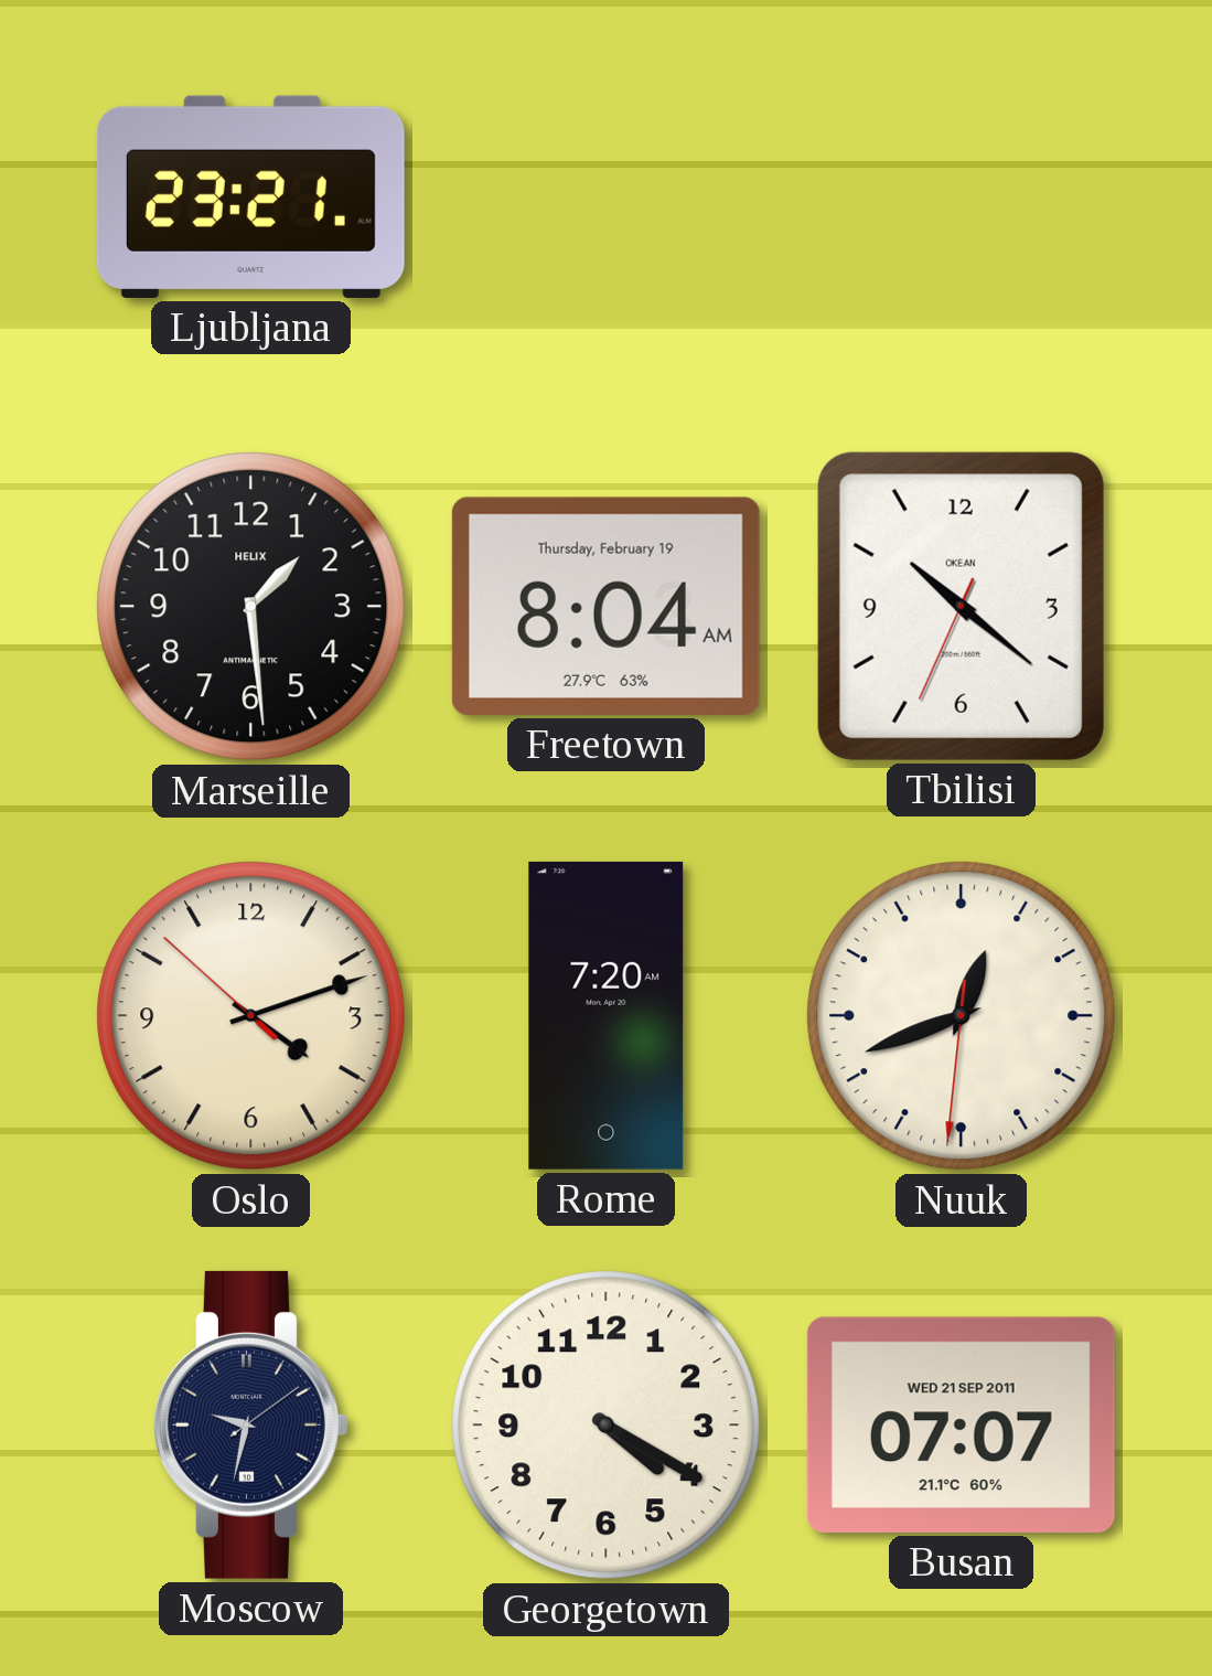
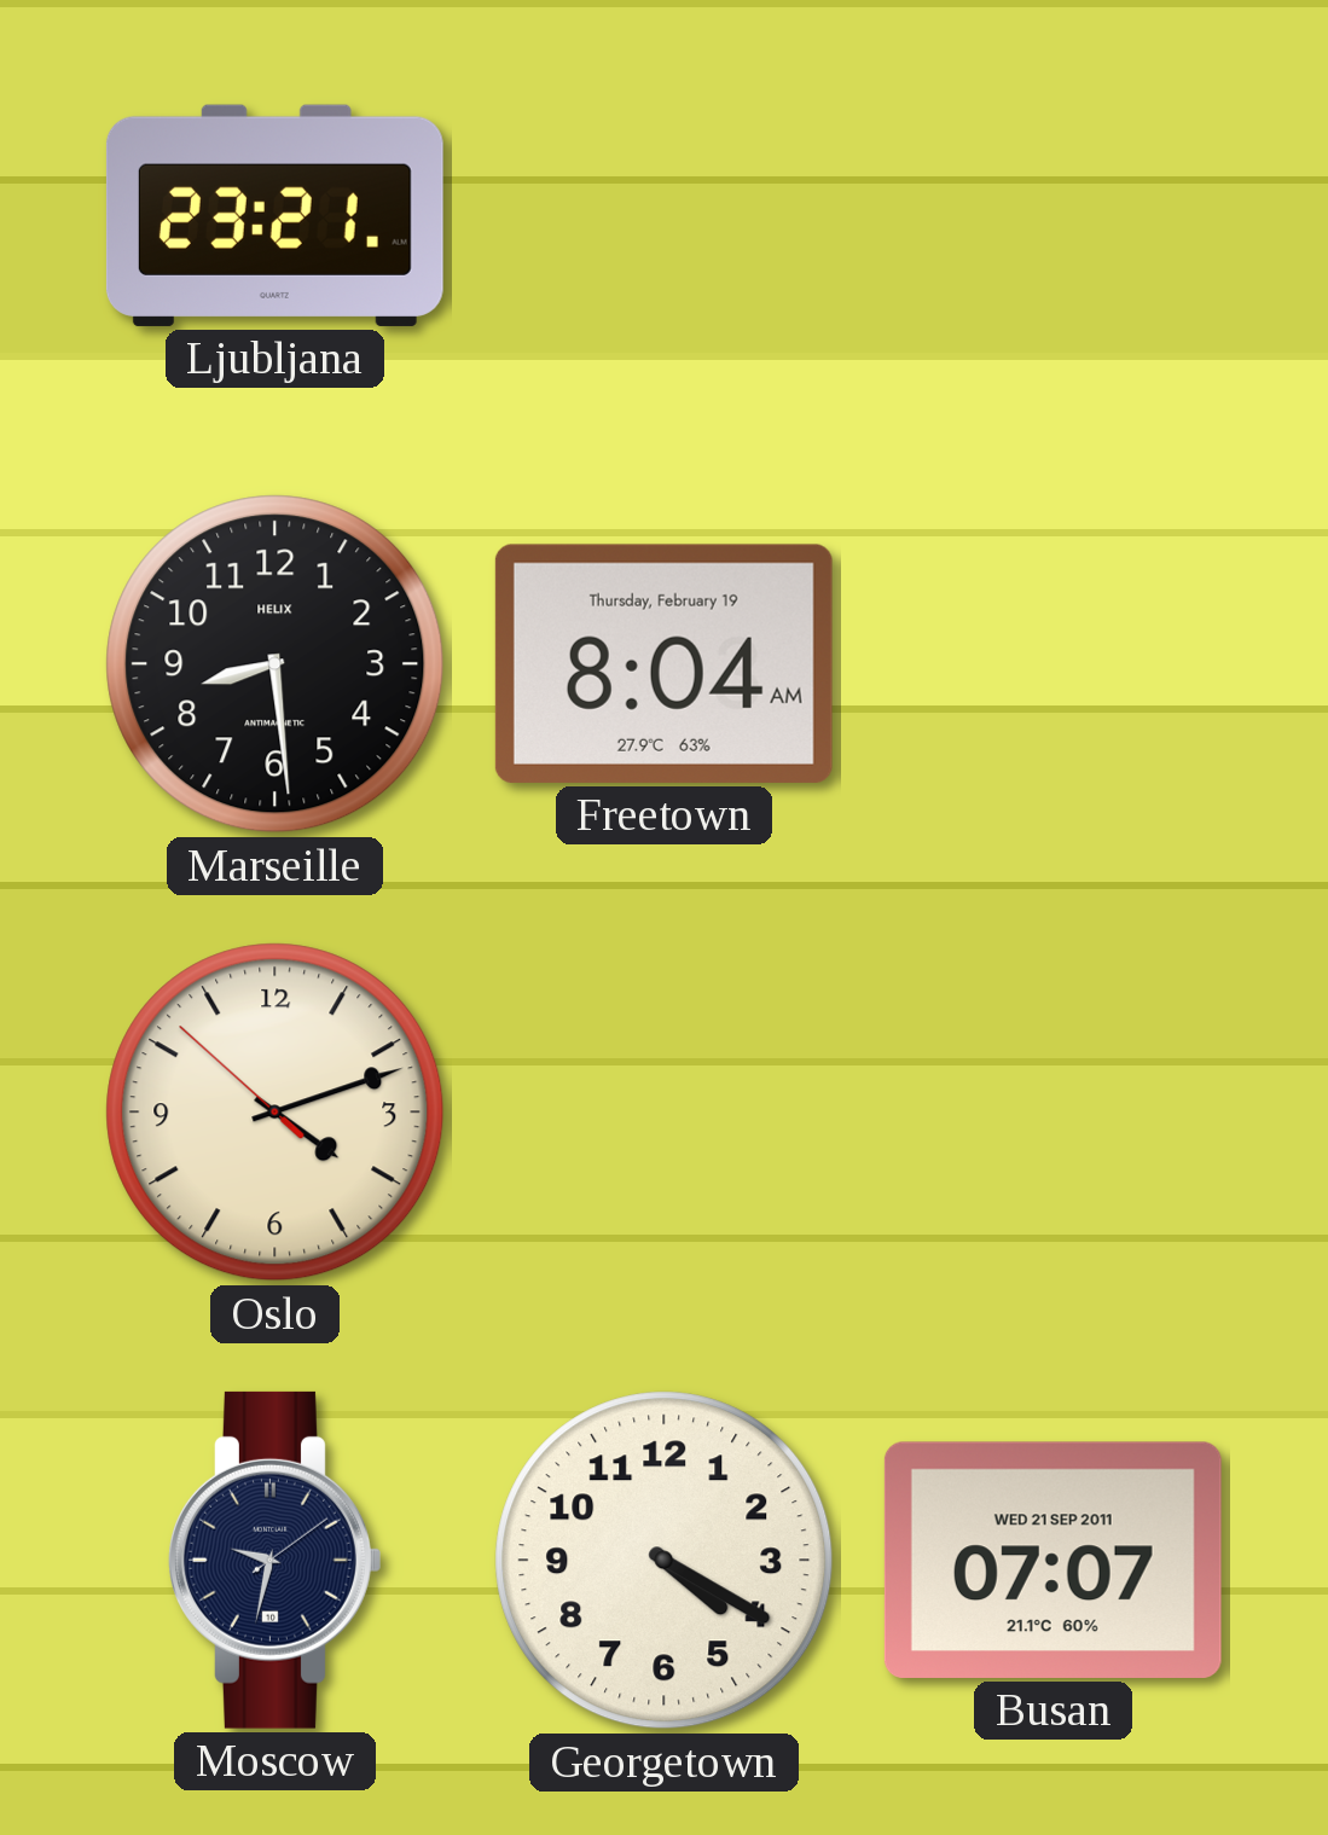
Marseille: 1:29 -> 8:29
Tbilisi: 10:21 -> none
Rome: 7:20 -> none
Nuuk: 12:41 -> none
